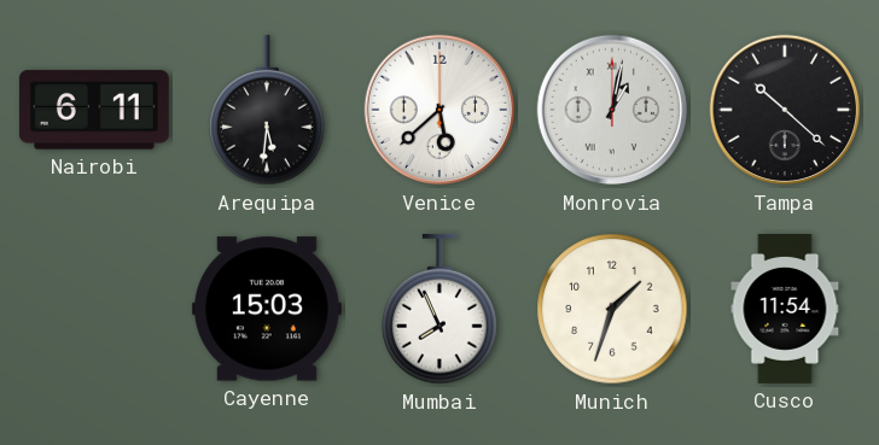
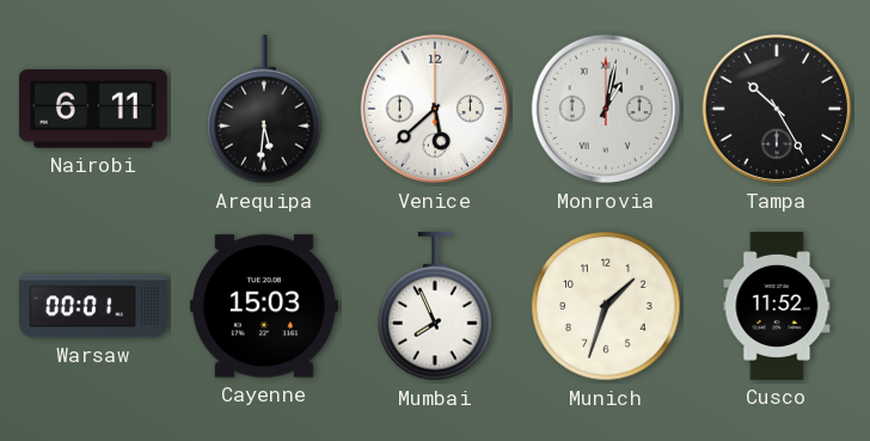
Tampa: 10:22 -> 10:25
Warsaw: none -> 00:01
Cusco: 11:54 -> 11:52
